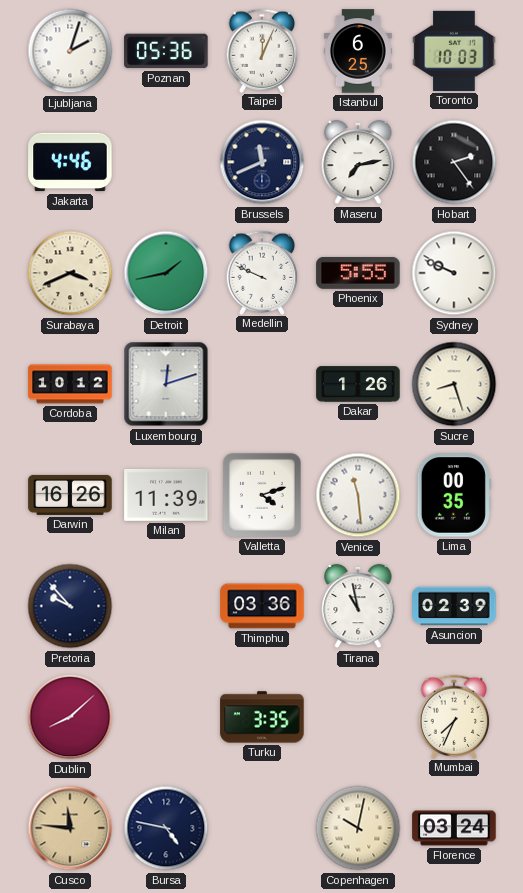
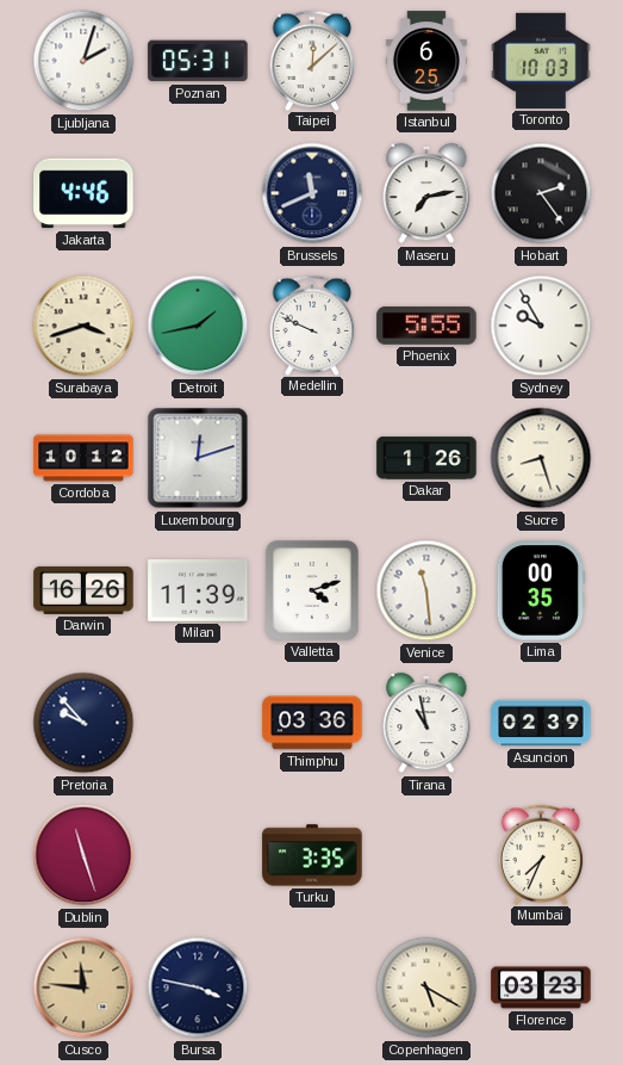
Poznan: 05:36 -> 05:31
Taipei: 12:04 -> 12:08
Surabaya: 3:41 -> 3:42
Sydney: 9:49 -> 9:55
Dublin: 8:08 -> 11:27
Bursa: 4:47 -> 3:47
Copenhagen: 10:02 -> 5:20
Florence: 03:24 -> 03:23
